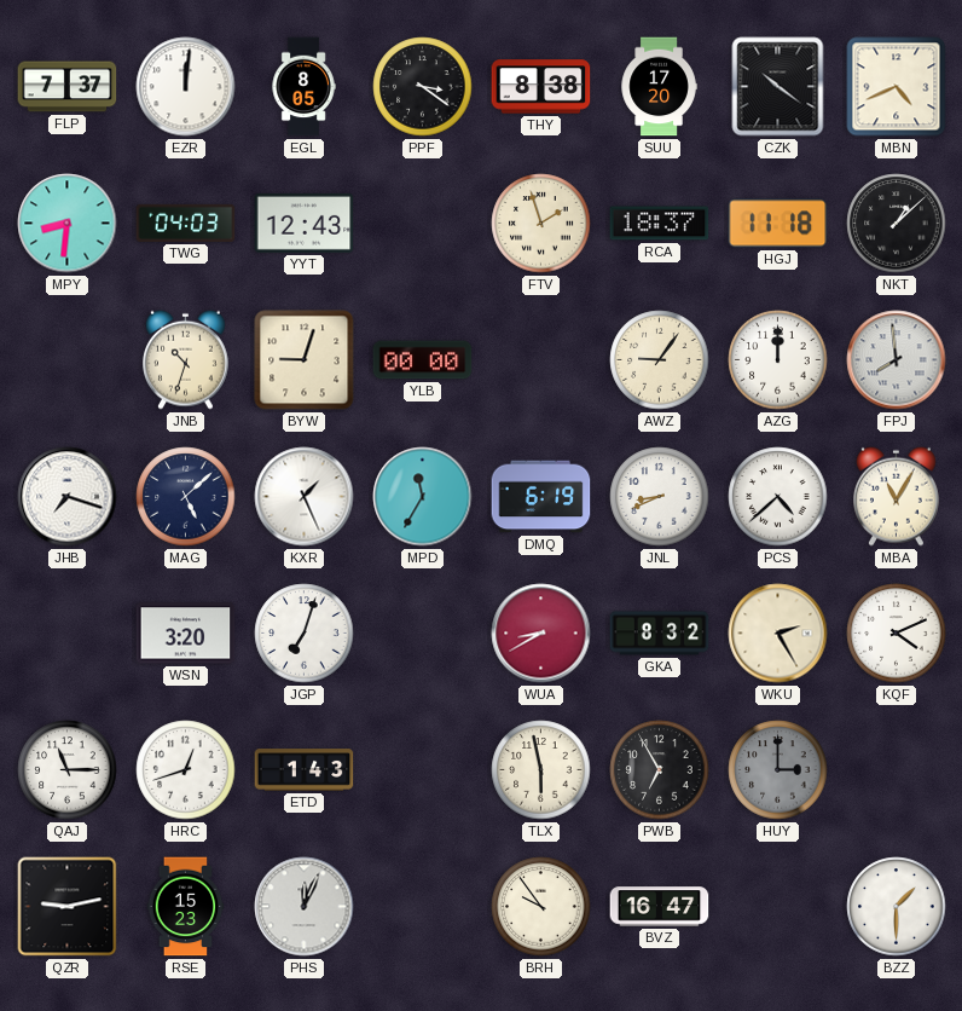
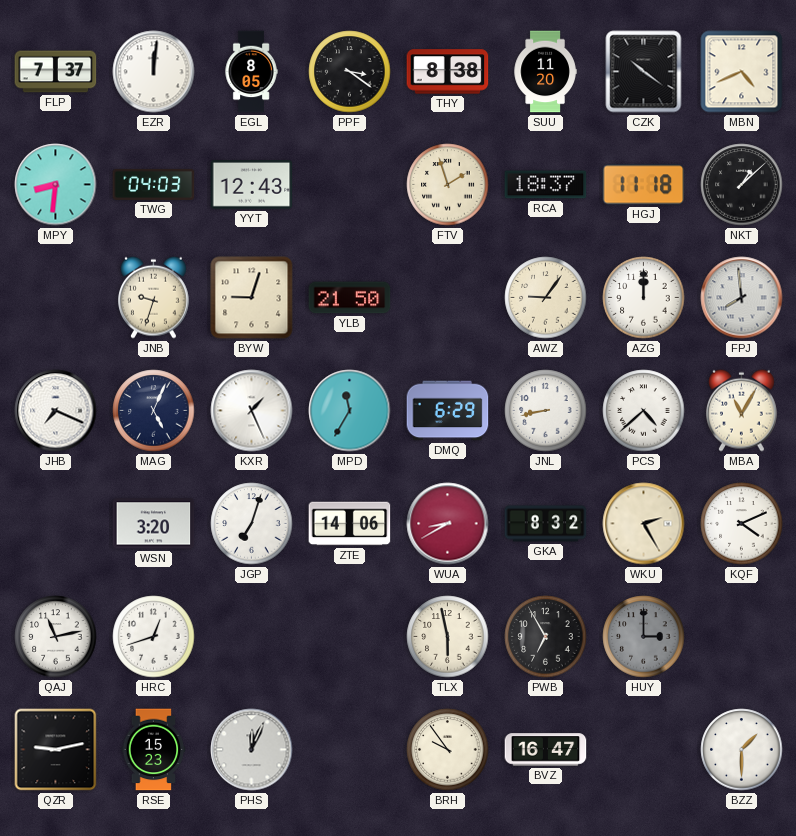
SUU: 17:20 -> 11:20
JNB: 10:33 -> 9:33
YLB: 00:00 -> 21:50
JHB: 7:18 -> 7:19
MAG: 5:08 -> 5:04
DMQ: 6:19 -> 6:29
JNL: 8:41 -> 8:43
ZTE: none -> 14:06
QAJ: 11:15 -> 11:13
ETD: 1:43 -> none
